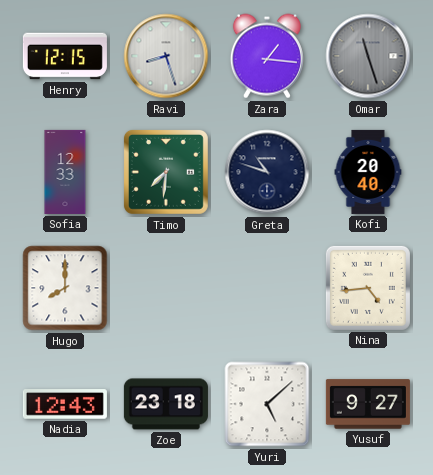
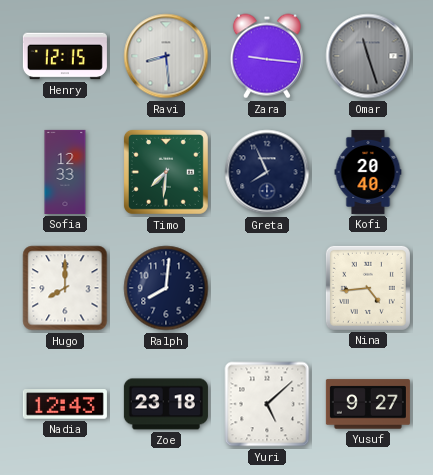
Ravi: 8:27 -> 8:29
Zara: 1:16 -> 9:16
Greta: 10:48 -> 7:56
Ralph: none -> 8:01
